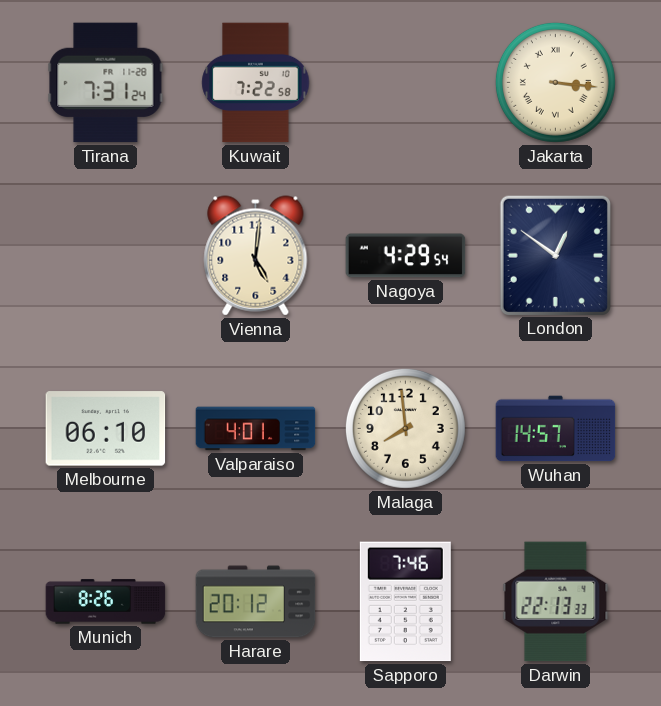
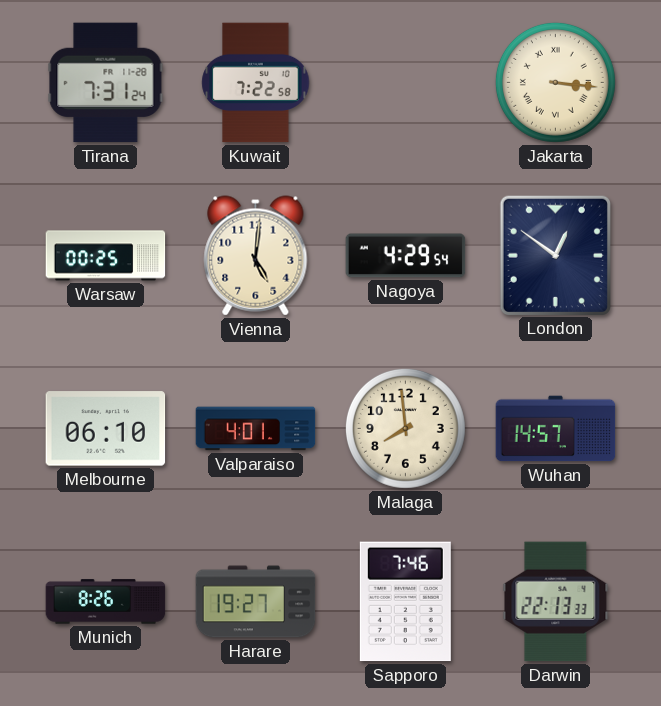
Warsaw: none -> 00:25
Harare: 20:12 -> 19:27
